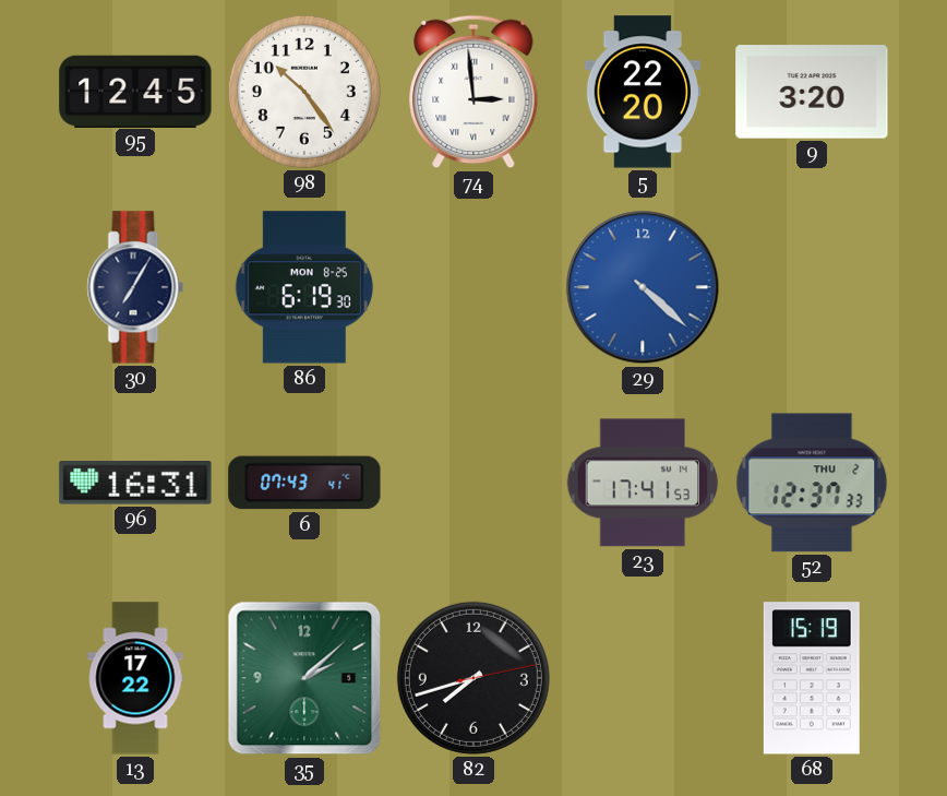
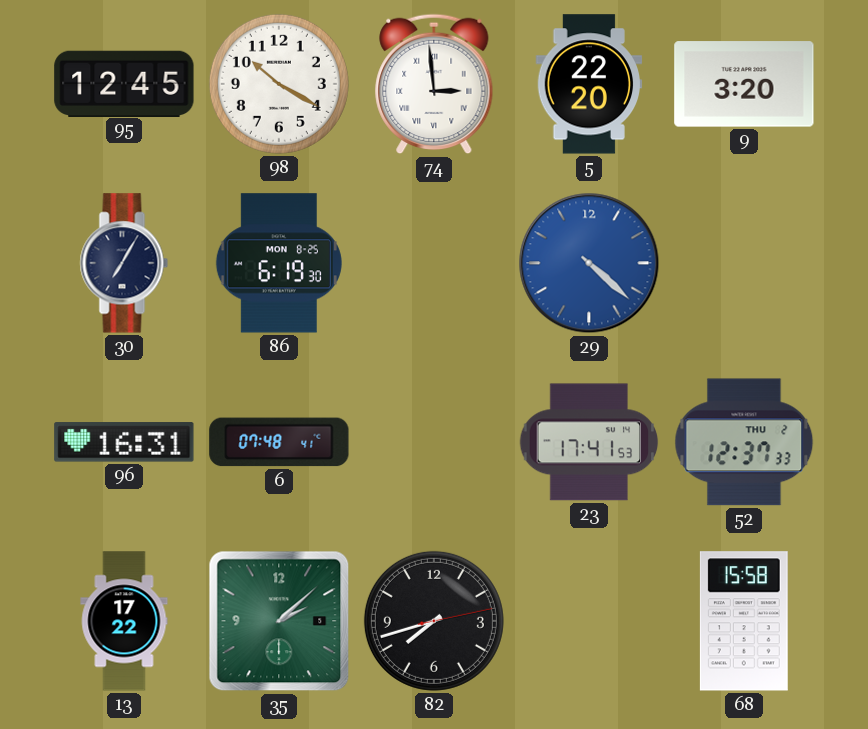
98: 10:24 -> 10:20
6: 07:43 -> 07:48
68: 15:19 -> 15:58
